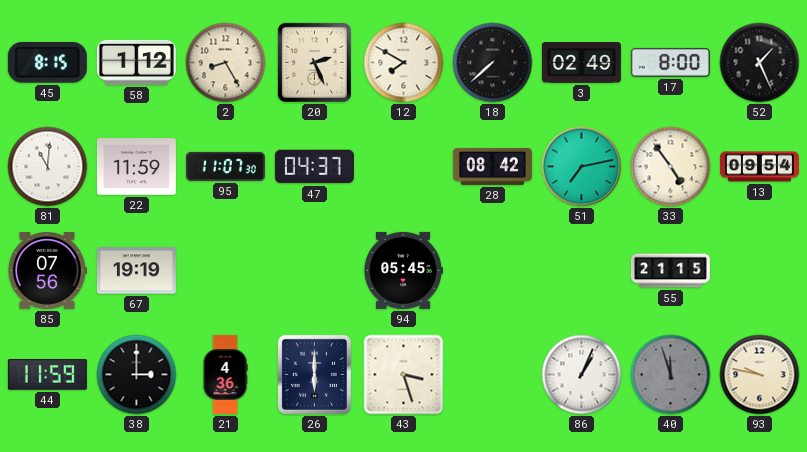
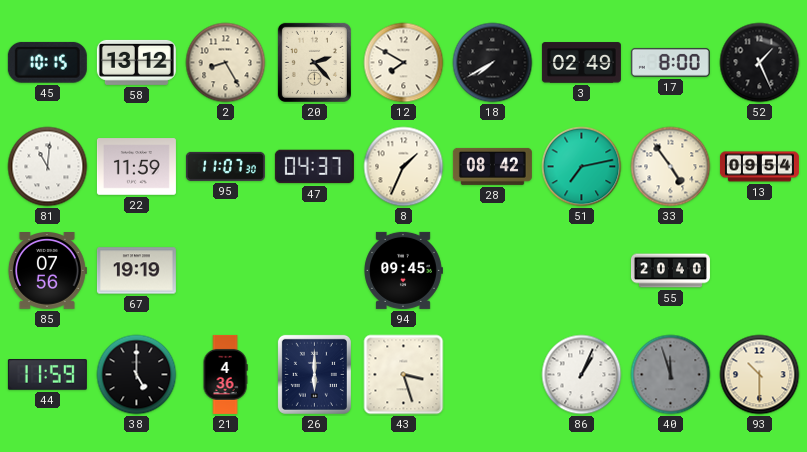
45: 8:15 -> 10:15
58: 1:12 -> 13:12
20: 2:26 -> 2:23
18: 7:38 -> 7:40
8: none -> 1:34
94: 05:45 -> 09:45
55: 21:15 -> 20:40
38: 3:00 -> 5:00
93: 9:47 -> 10:30
